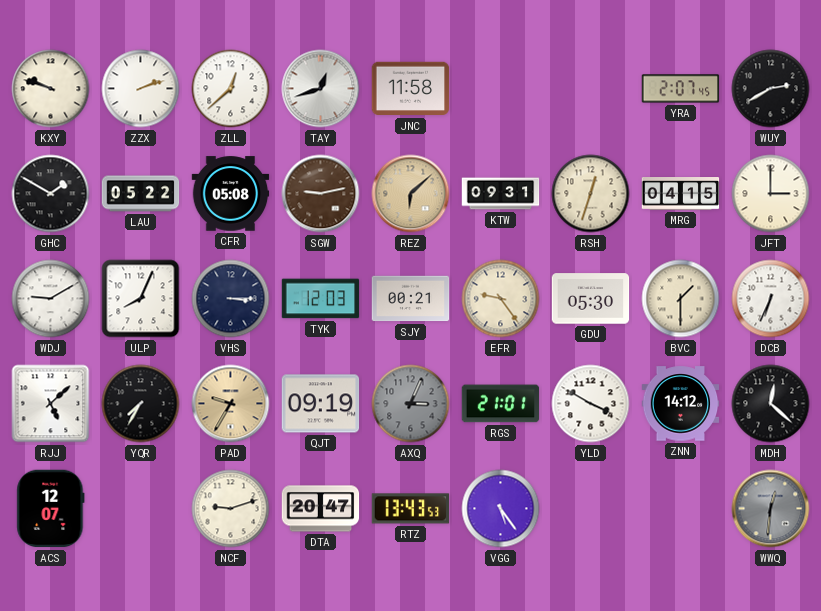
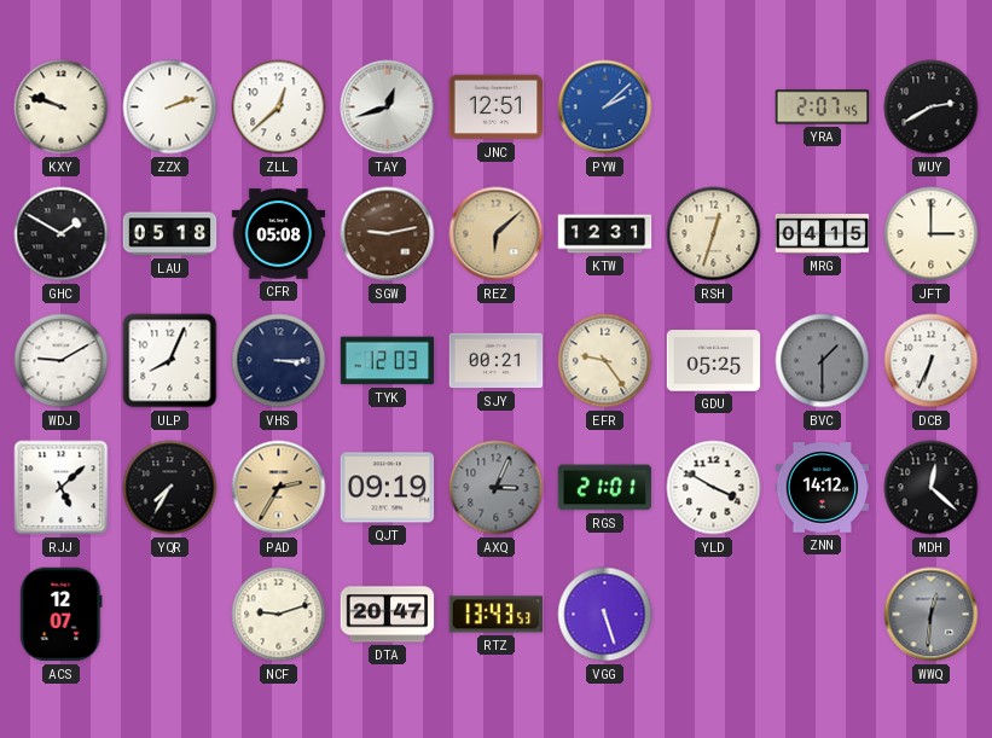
JNC: 11:58 -> 12:51
PYW: none -> 2:08
LAU: 05:22 -> 05:18
KTW: 09:31 -> 12:31
GDU: 05:30 -> 05:25
BVC dial: cream -> grey
PAD: 9:35 -> 2:35
VGG: 5:24 -> 5:27
